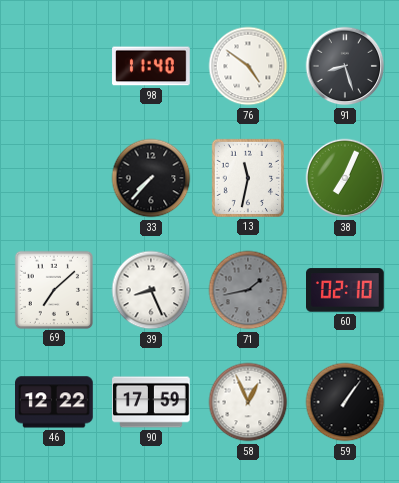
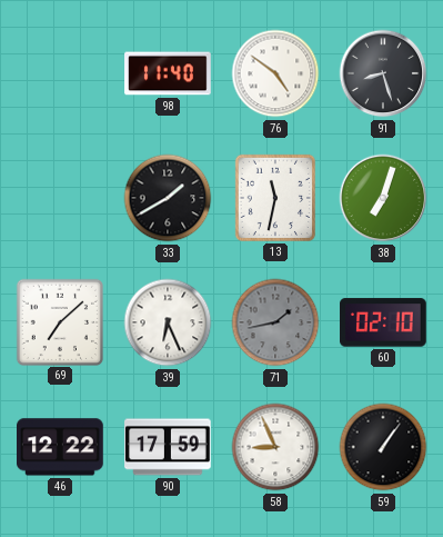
33: 7:37 -> 1:40
38: 7:04 -> 7:03
39: 8:26 -> 6:26
58: 12:56 -> 8:56
